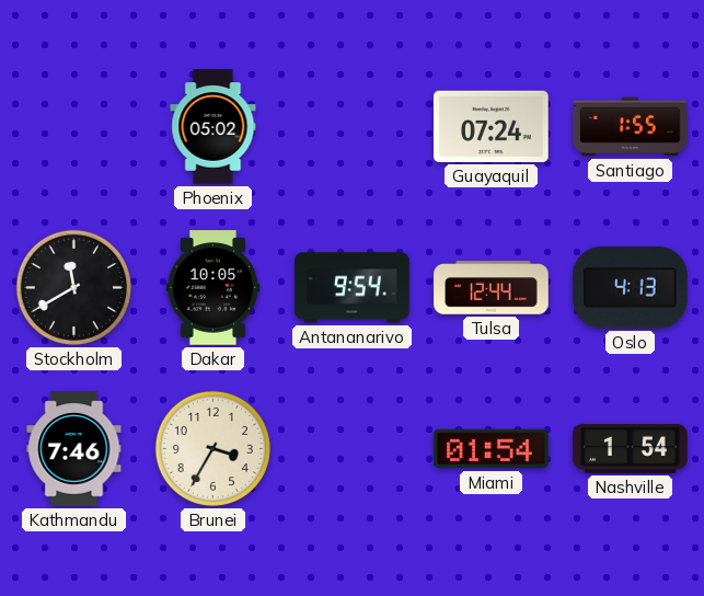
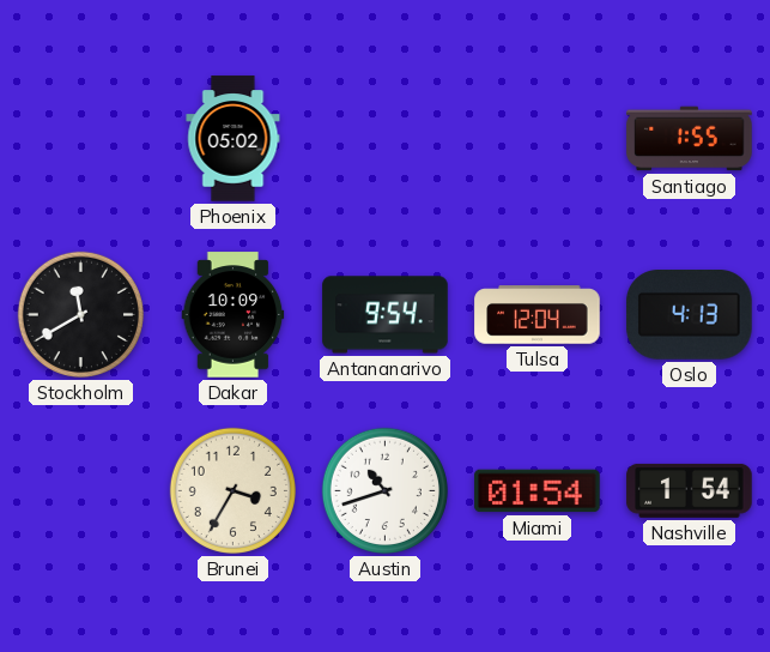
Guayaquil: 07:24 -> none
Dakar: 10:05 -> 10:09
Tulsa: 12:44 -> 12:04
Kathmandu: 7:46 -> none
Austin: none -> 10:42
